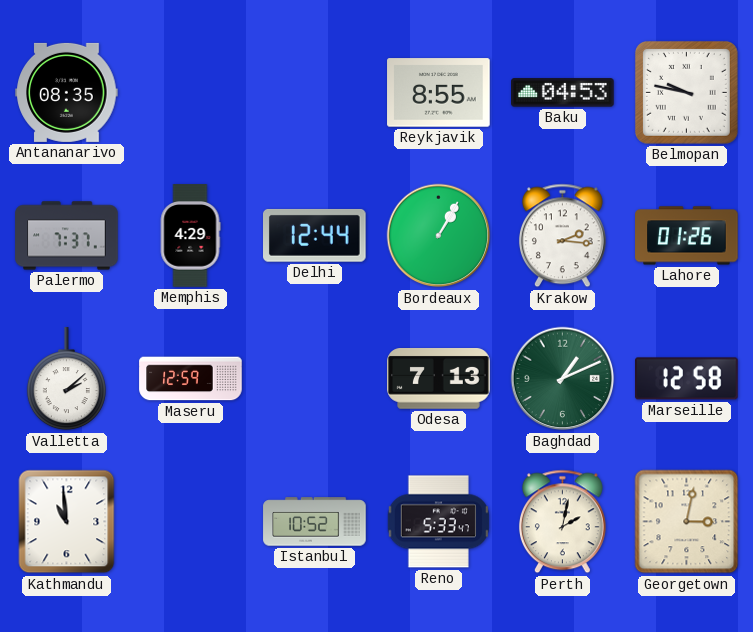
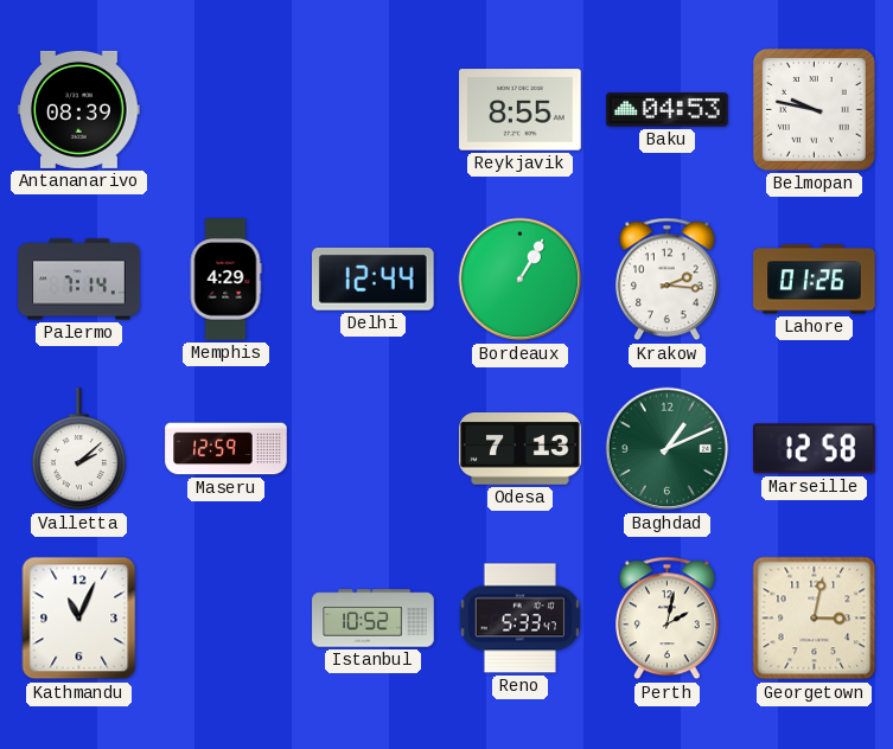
Antananarivo: 08:35 -> 08:39
Palermo: 7:37 -> 7:14
Kathmandu: 10:59 -> 11:04
